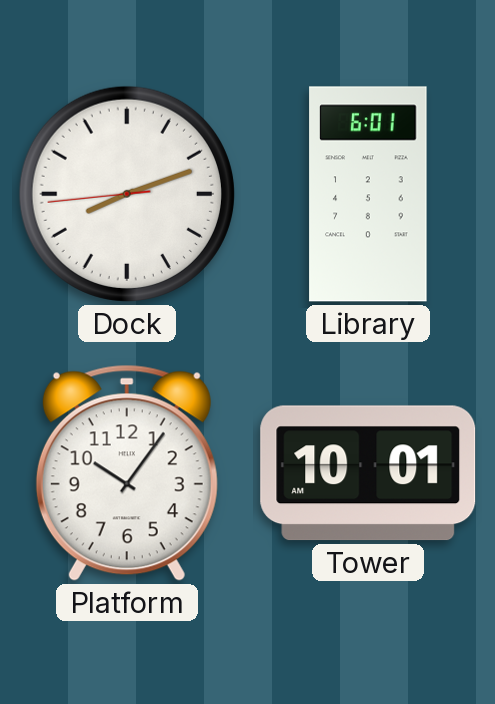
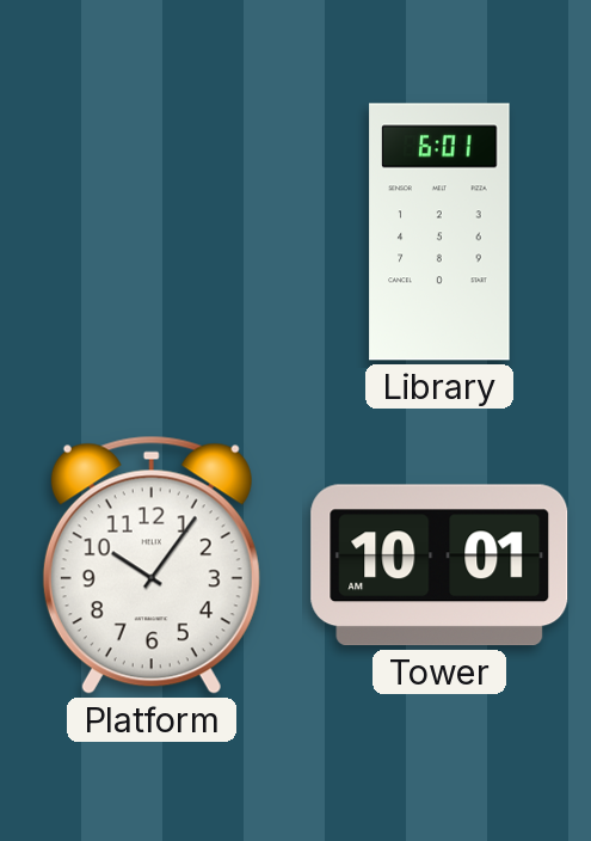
Dock: 8:11 -> none
